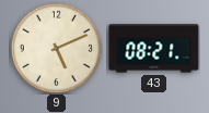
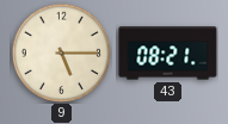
9: 5:11 -> 5:15
